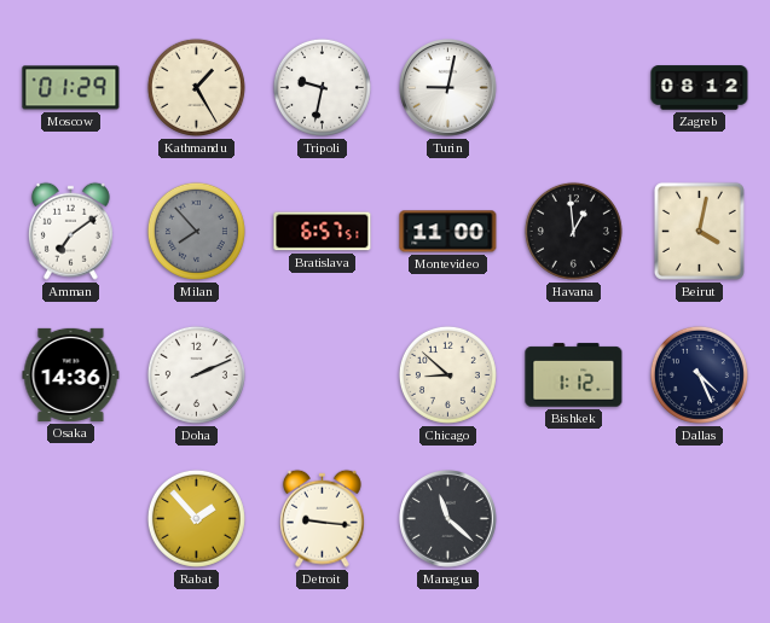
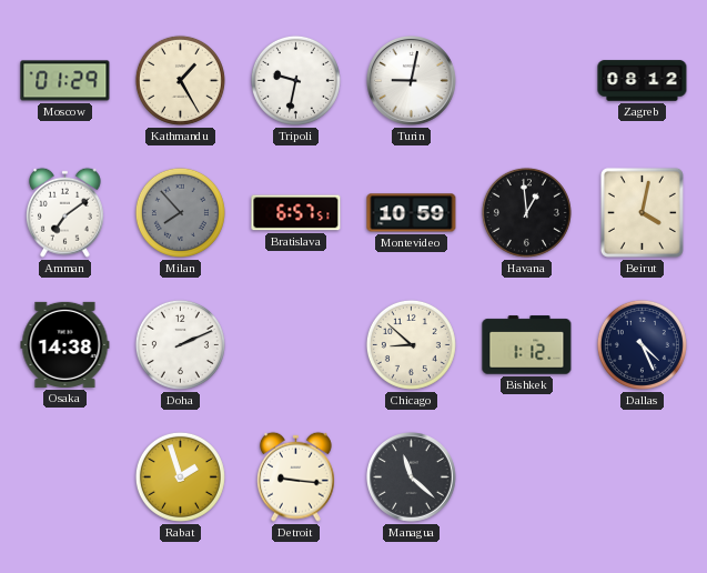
Montevideo: 11:00 -> 10:59
Osaka: 14:36 -> 14:38
Rabat: 1:53 -> 1:57
